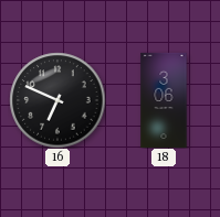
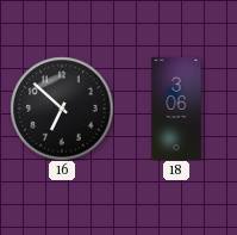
16: 6:49 -> 6:52
